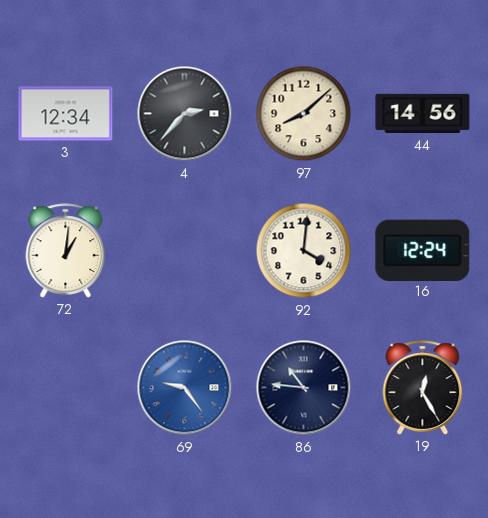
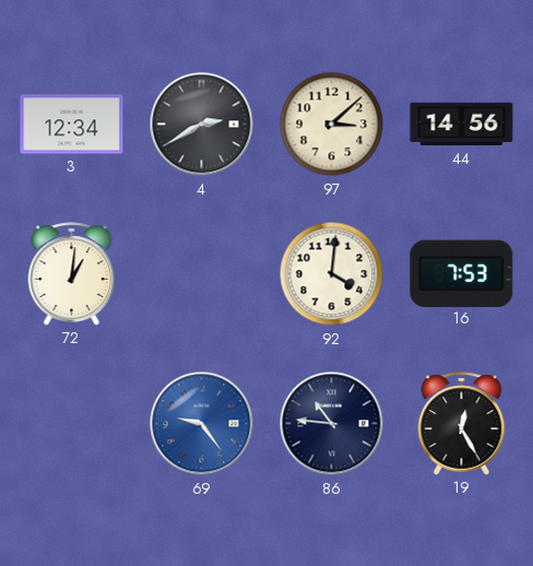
4: 2:37 -> 2:40
97: 8:08 -> 3:08
16: 12:24 -> 7:53
